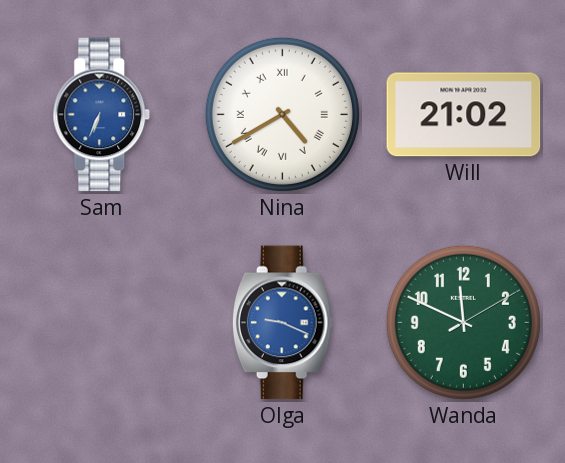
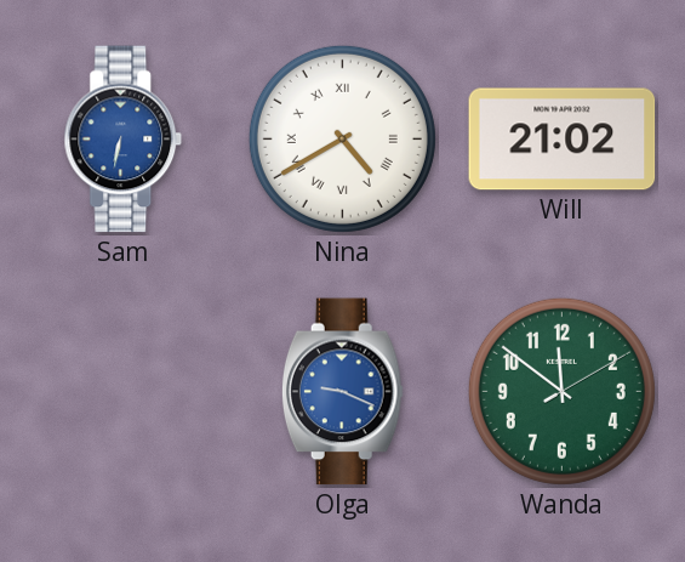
Sam: 6:34 -> 6:32
Wanda: 11:49 -> 11:51
